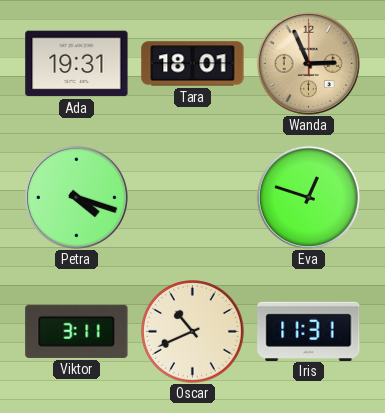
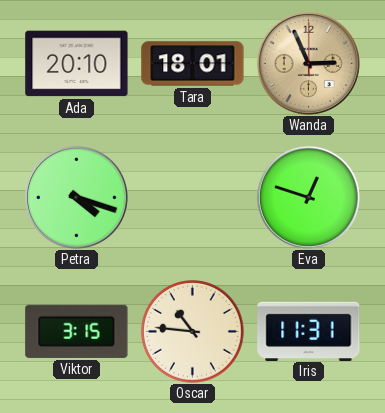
Ada: 19:31 -> 20:10
Viktor: 3:11 -> 3:15
Oscar: 10:41 -> 10:46
